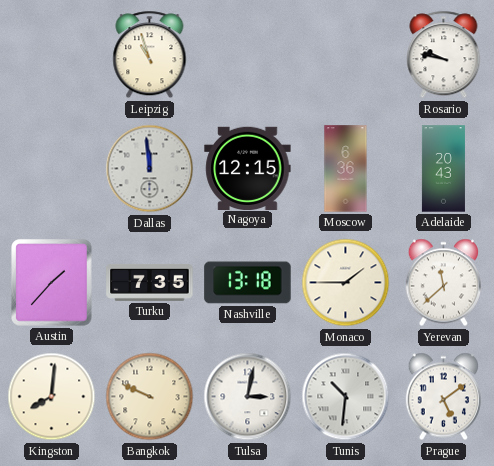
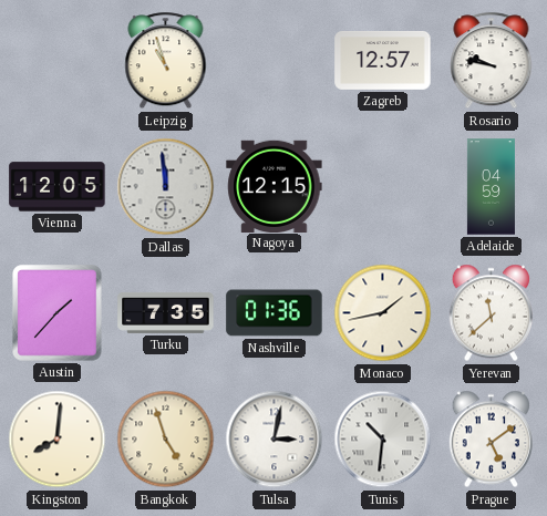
Zagreb: none -> 12:57
Vienna: none -> 12:05
Moscow: 6:36 -> none
Adelaide: 20:43 -> 04:59
Nashville: 13:18 -> 01:36
Monaco: 1:45 -> 1:43
Bangkok: 9:49 -> 4:57
